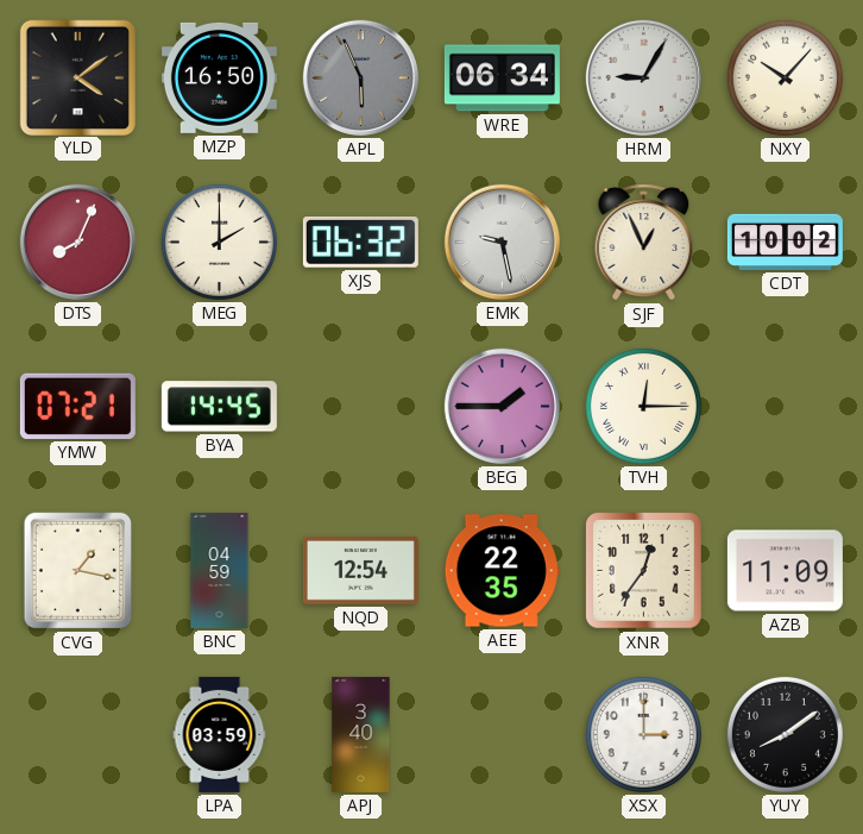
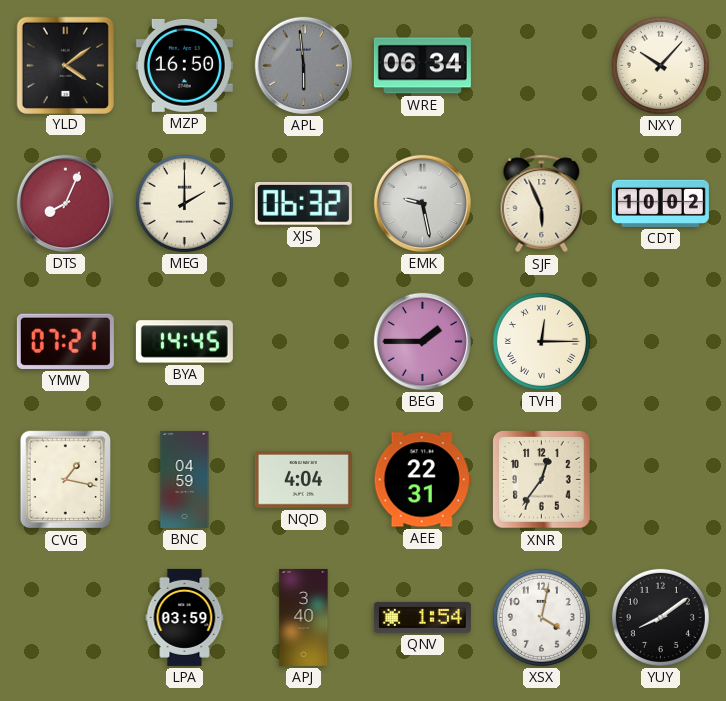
APL: 5:56 -> 5:59
HRM: 9:05 -> none
SJF: 12:56 -> 5:56
NQD: 12:54 -> 4:04
AEE: 22:35 -> 22:31
AZB: 11:09 -> none
QNV: none -> 1:54
XSX: 3:00 -> 4:02
